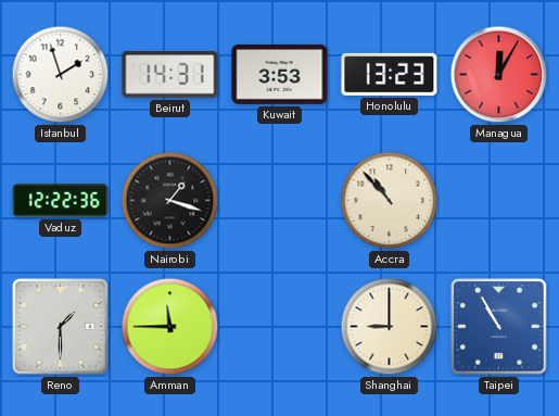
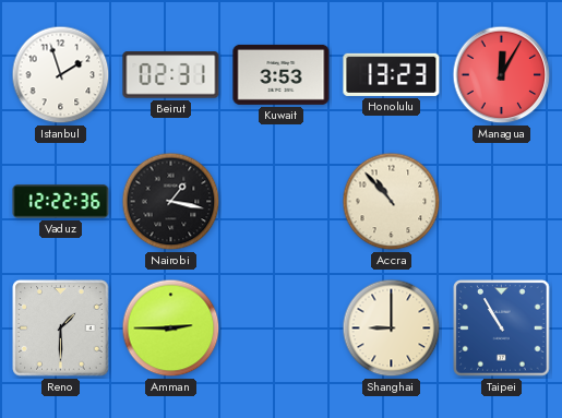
Beirut: 14:31 -> 02:31
Nairobi: 1:18 -> 1:17
Amman: 11:45 -> 2:45
